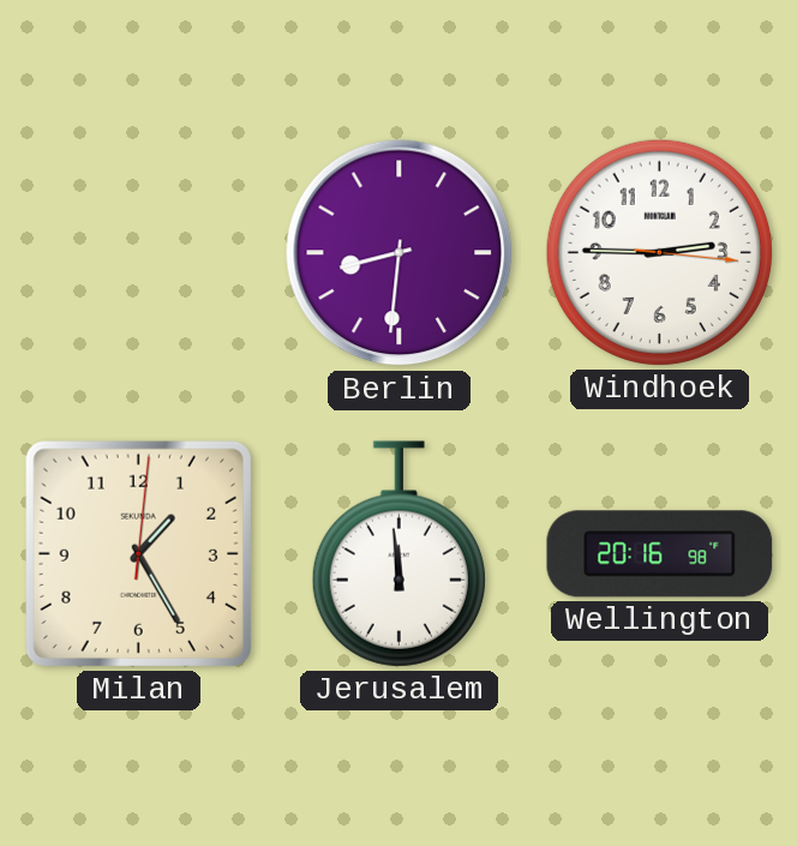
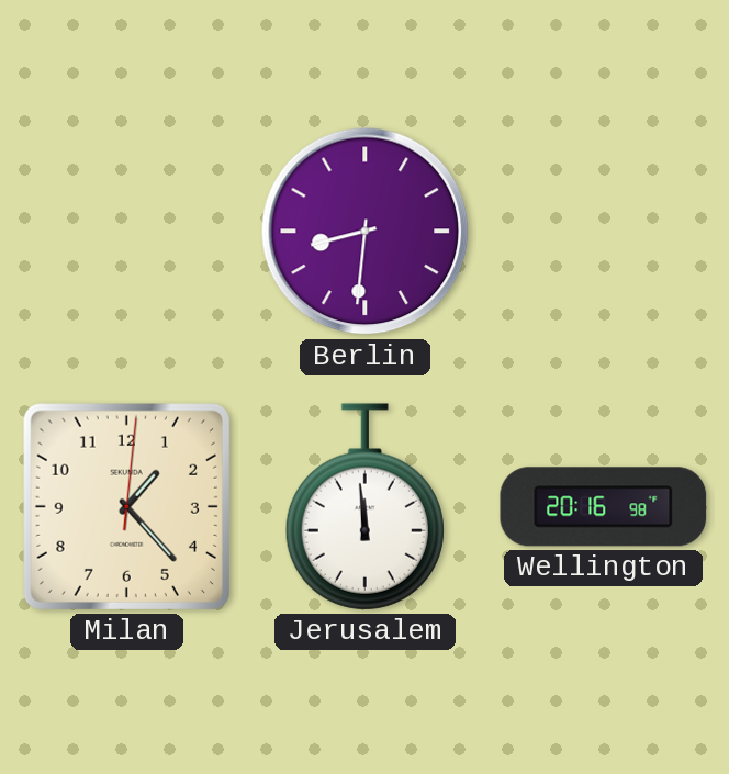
Windhoek: 2:45 -> none
Milan: 1:25 -> 1:23
